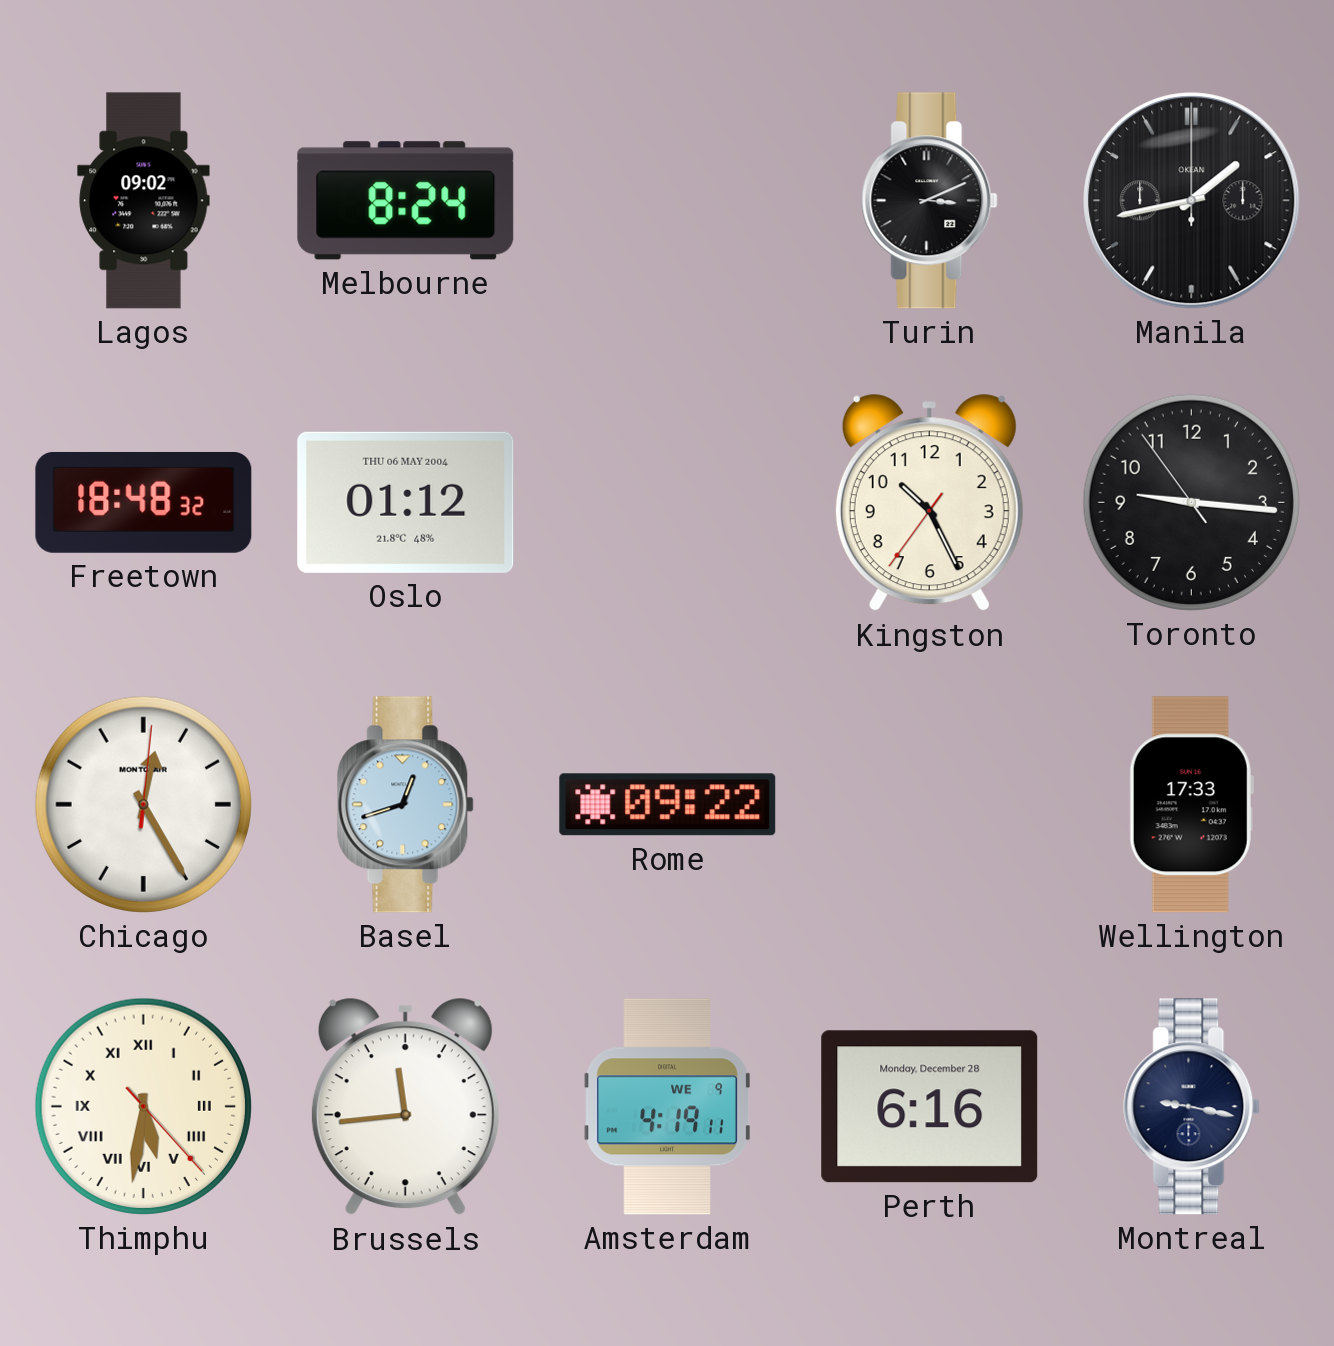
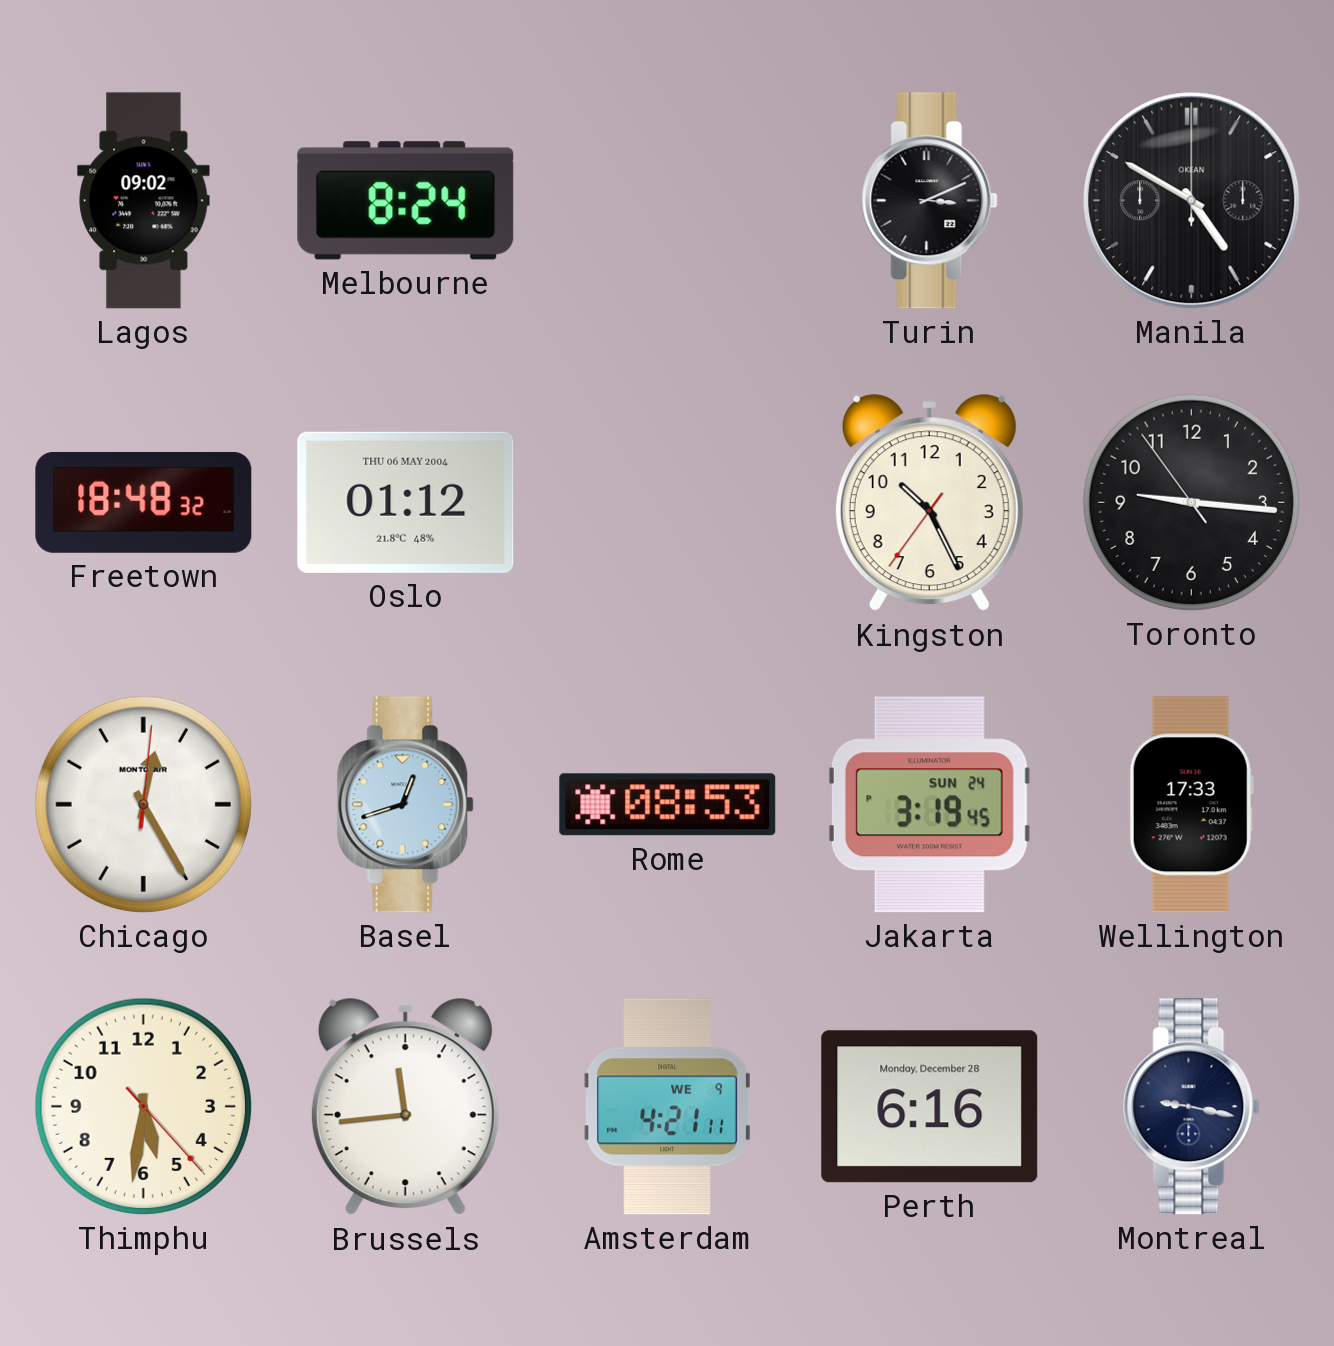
Manila: 1:43 -> 4:50
Rome: 09:22 -> 08:53
Jakarta: none -> 3:19
Thimphu numerals: Roman -> Arabic
Amsterdam: 4:19 -> 4:21
